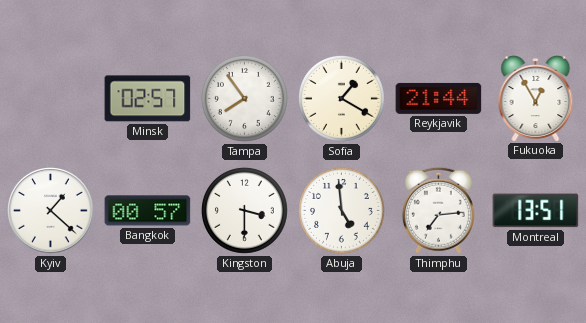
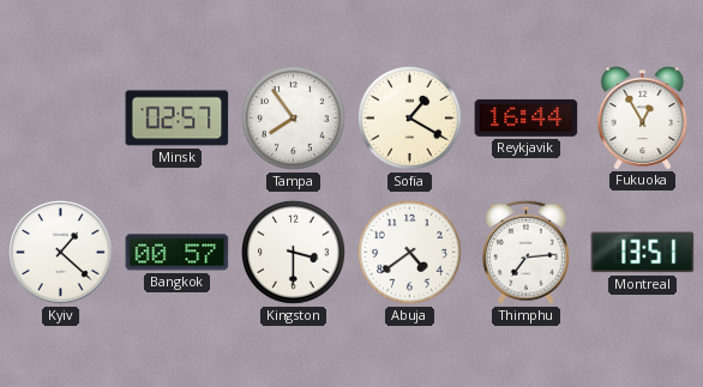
Reykjavik: 21:44 -> 16:44
Abuja: 4:59 -> 4:39
